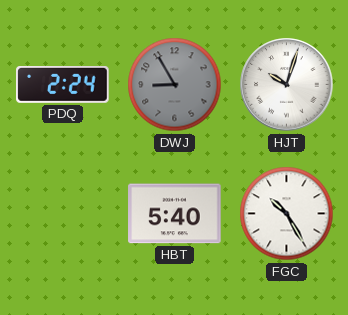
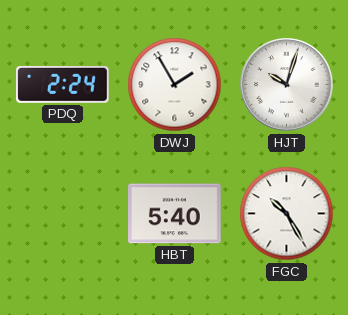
DWJ: 8:55 -> 1:55
DWJ dial: grey -> white
